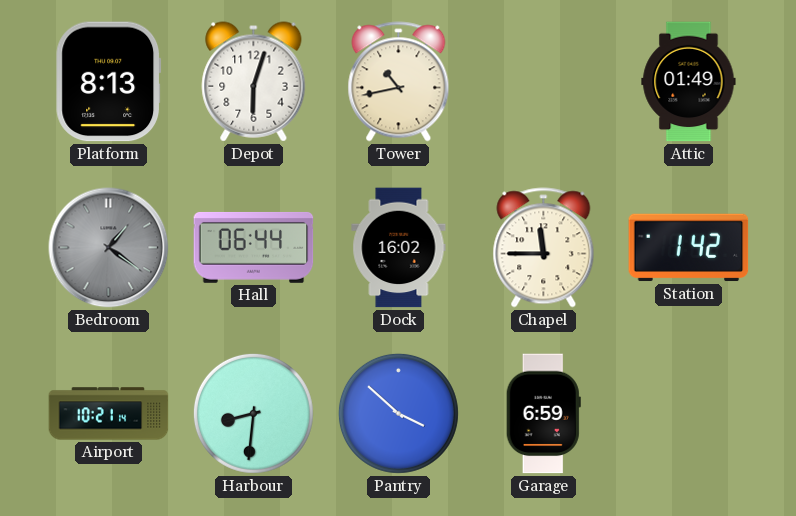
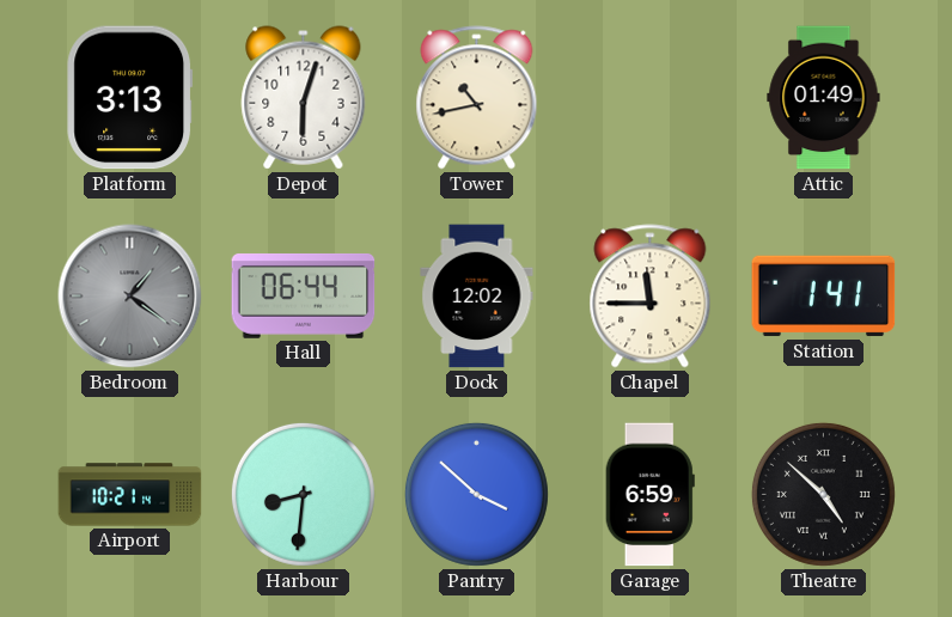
Platform: 8:13 -> 3:13
Dock: 16:02 -> 12:02
Station: 1:42 -> 1:41
Theatre: none -> 4:52
